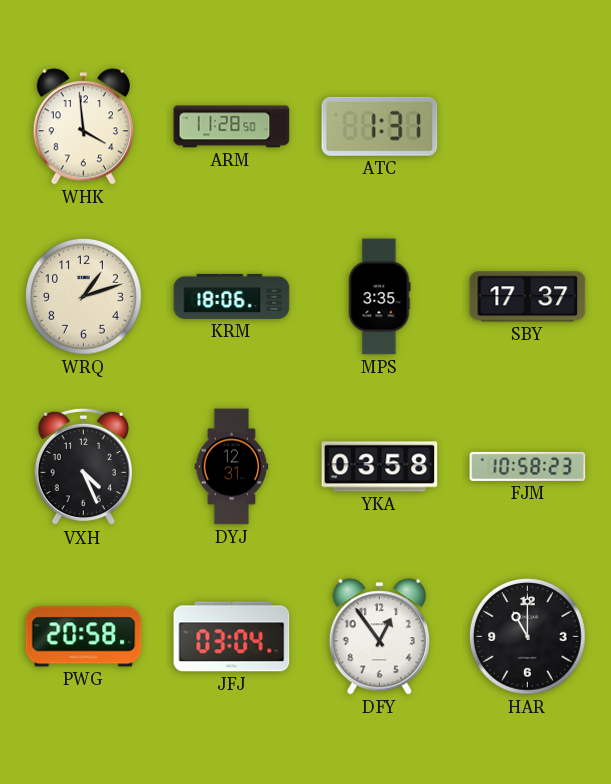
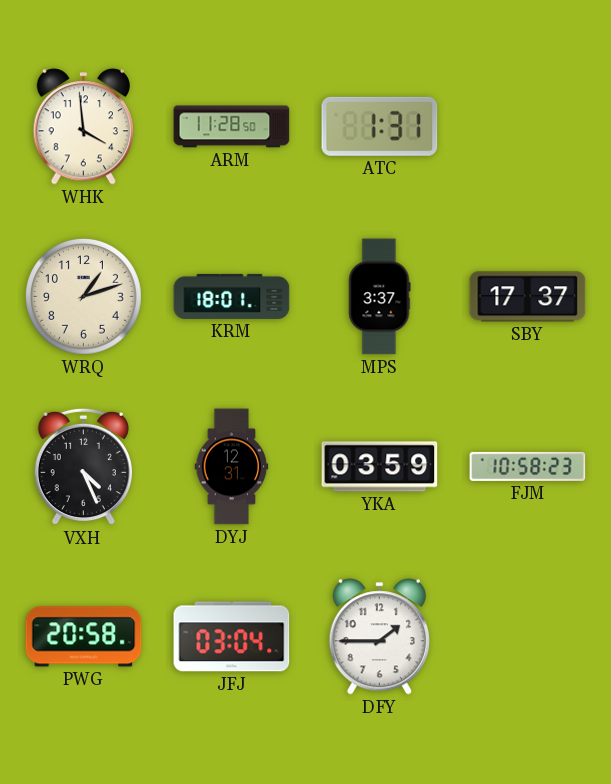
KRM: 18:06 -> 18:01
MPS: 3:35 -> 3:37
YKA: 03:58 -> 03:59
DFY: 12:54 -> 1:45
HAR: 11:00 -> none
